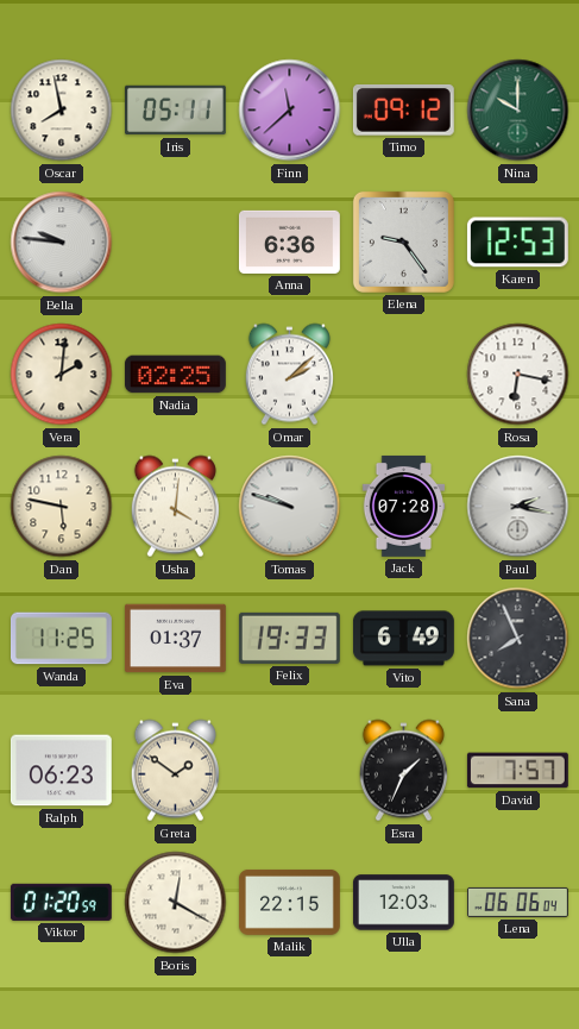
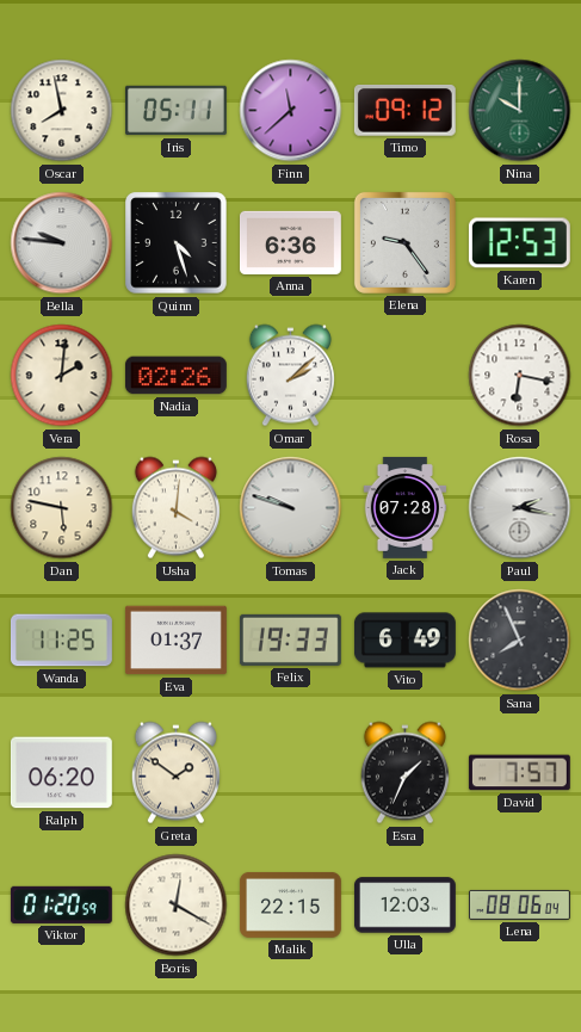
Quinn: none -> 4:27
Nadia: 02:25 -> 02:26
Ralph: 06:23 -> 06:20
Lena: 06:06 -> 08:06
